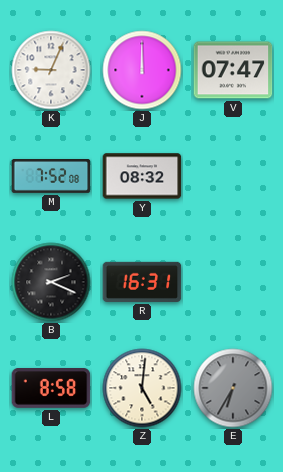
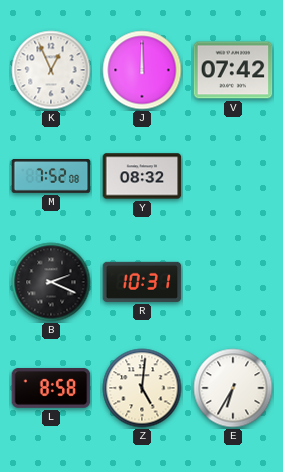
K: 9:04 -> 12:56
V: 07:47 -> 07:42
R: 16:31 -> 10:31
E dial: grey -> white
